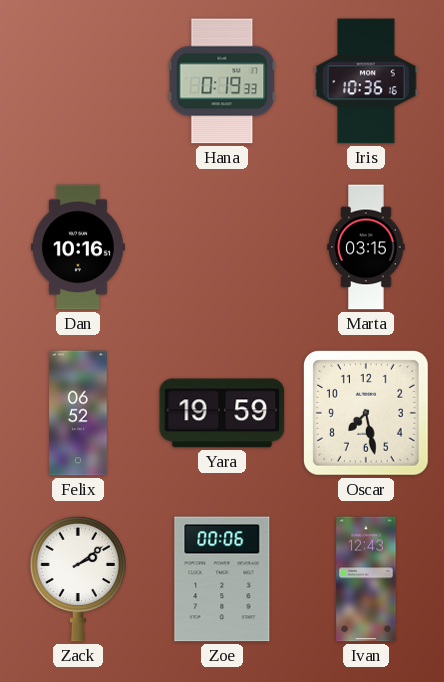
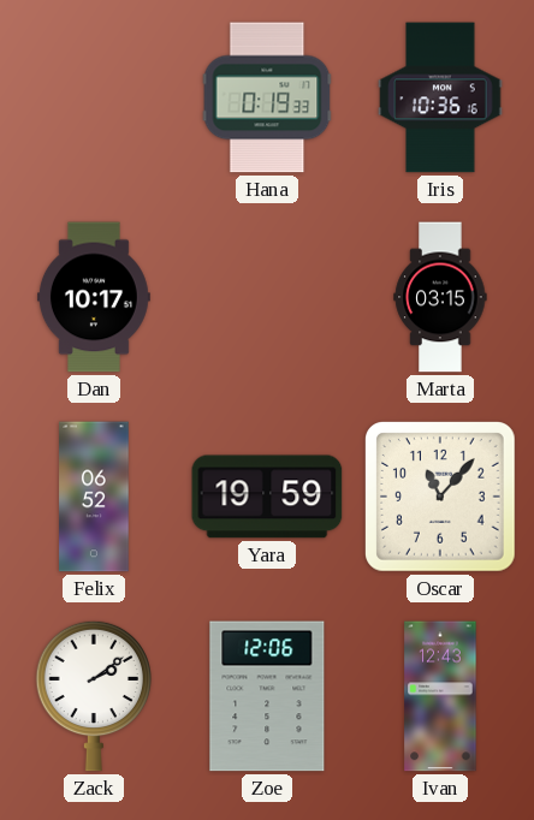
Dan: 10:16 -> 10:17
Oscar: 7:28 -> 11:07
Zoe: 00:06 -> 12:06
